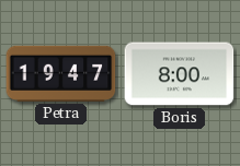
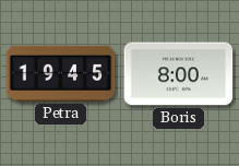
Petra: 19:47 -> 19:45
